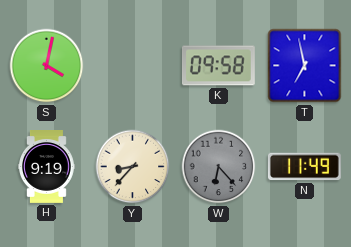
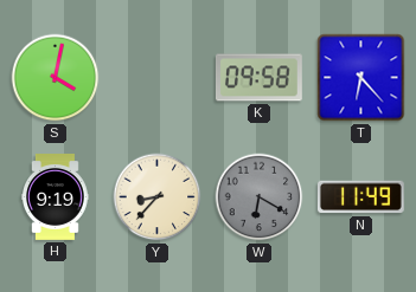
T: 6:58 -> 6:23
W: 6:23 -> 6:20
